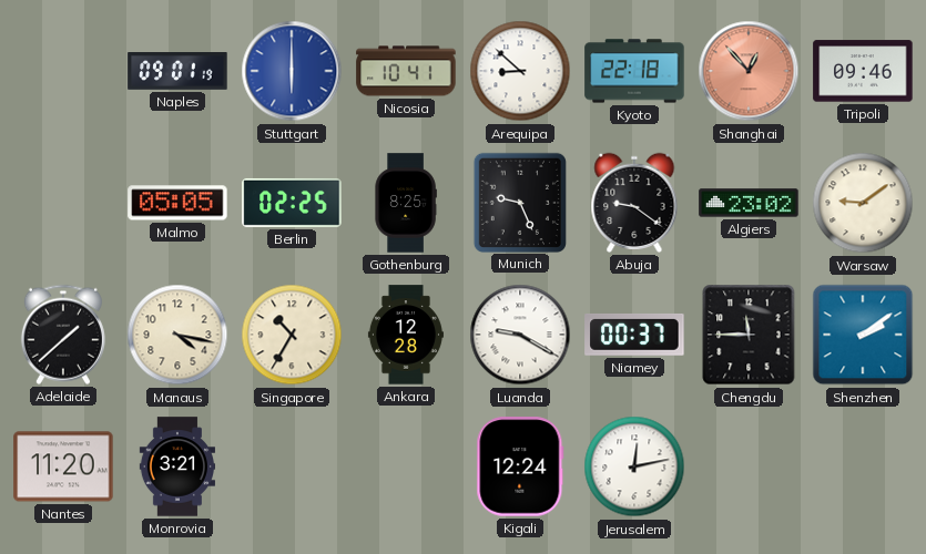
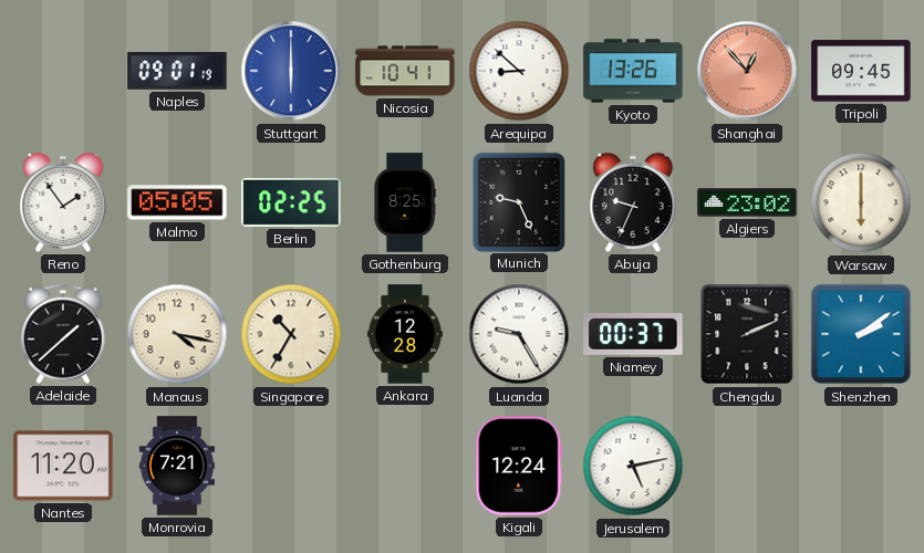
Kyoto: 22:18 -> 13:26
Tripoli: 09:46 -> 09:45
Reno: none -> 1:54
Abuja: 9:21 -> 9:34
Warsaw: 9:09 -> 6:00
Luanda: 9:20 -> 9:25
Chengdu: 11:45 -> 2:11
Monrovia: 3:21 -> 7:21
Jerusalem: 12:13 -> 5:13
